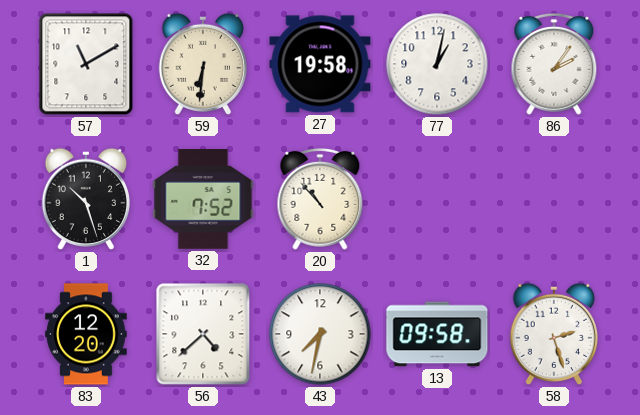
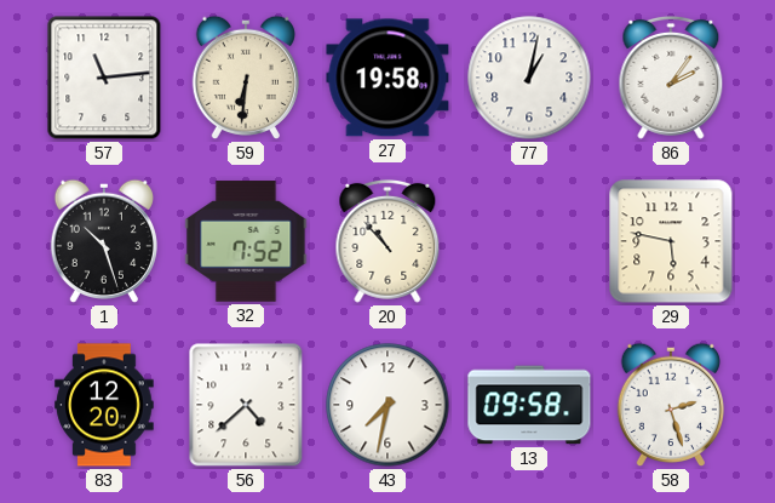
57: 11:10 -> 11:14
29: none -> 5:47
